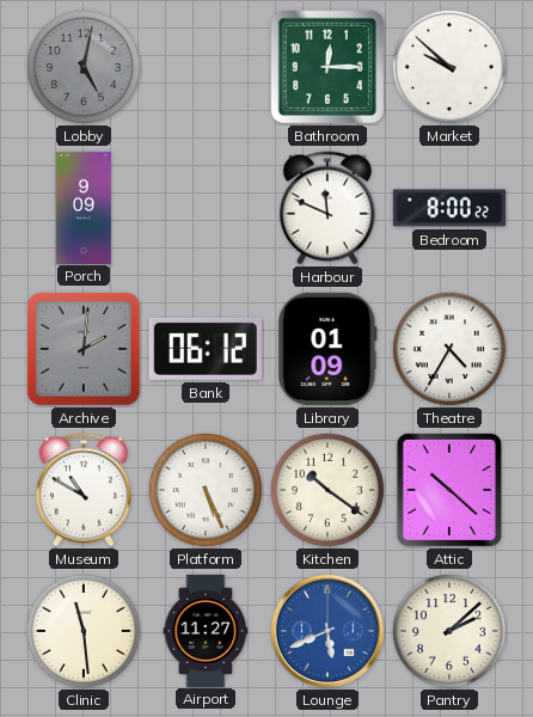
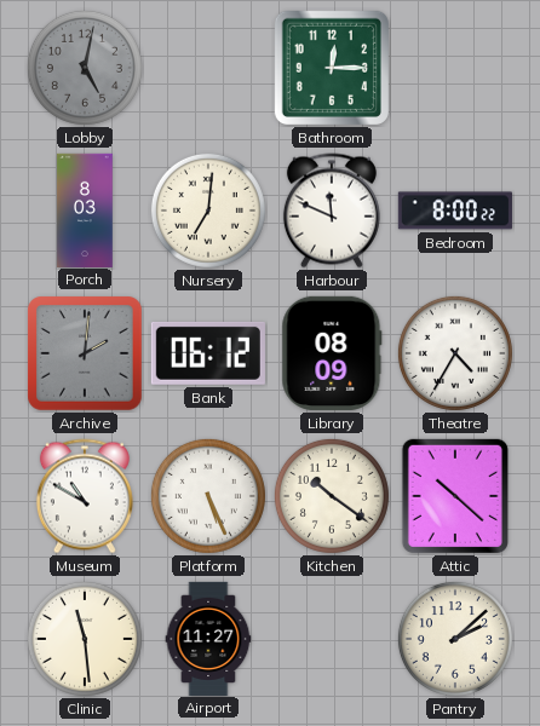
Market: 9:52 -> none
Porch: 9:09 -> 8:03
Nursery: none -> 7:01
Library: 01:09 -> 08:09
Lounge: 5:41 -> none
